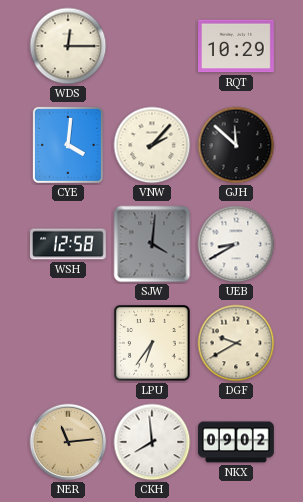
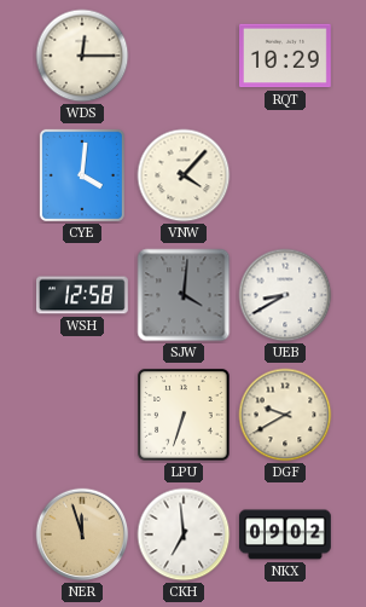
VNW: 2:07 -> 4:07
GJH: 11:52 -> none
LPU: 6:36 -> 6:33
NER: 11:14 -> 11:57
CKH: 7:59 -> 6:59
